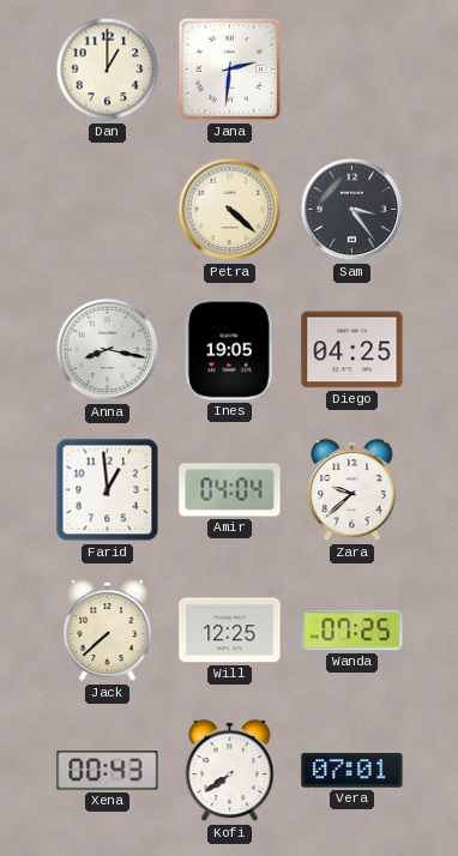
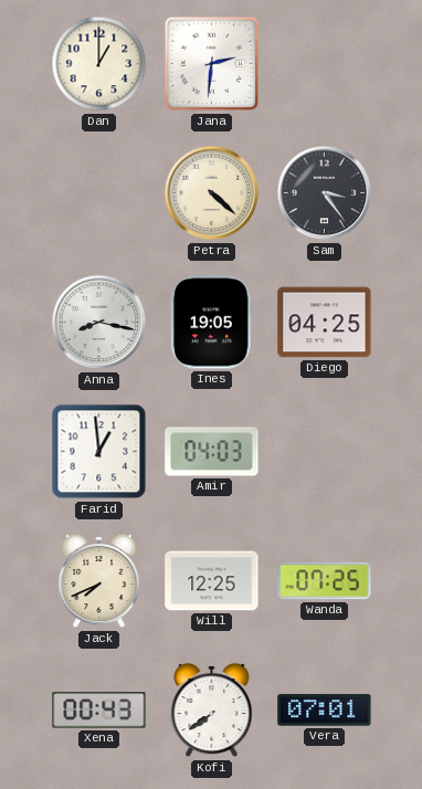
Amir: 04:04 -> 04:03
Zara: 9:38 -> none
Jack: 7:38 -> 7:41
